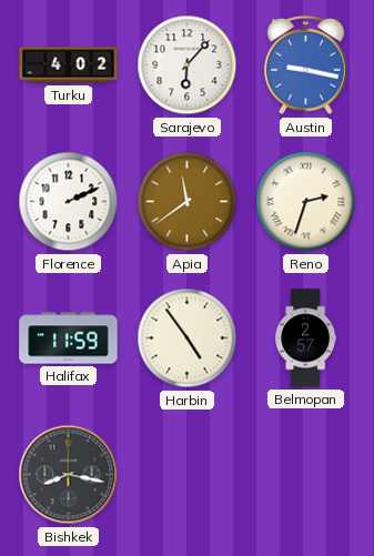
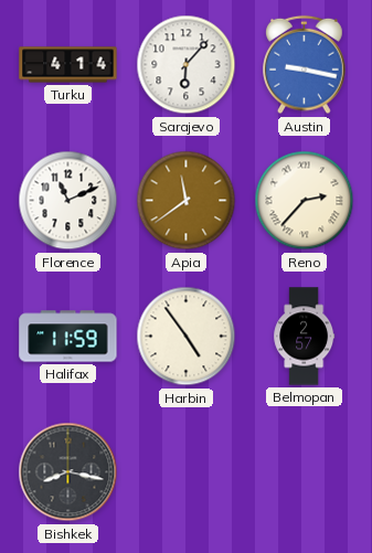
Turku: 4:02 -> 4:14
Florence: 2:11 -> 11:11
Reno: 2:33 -> 2:37
